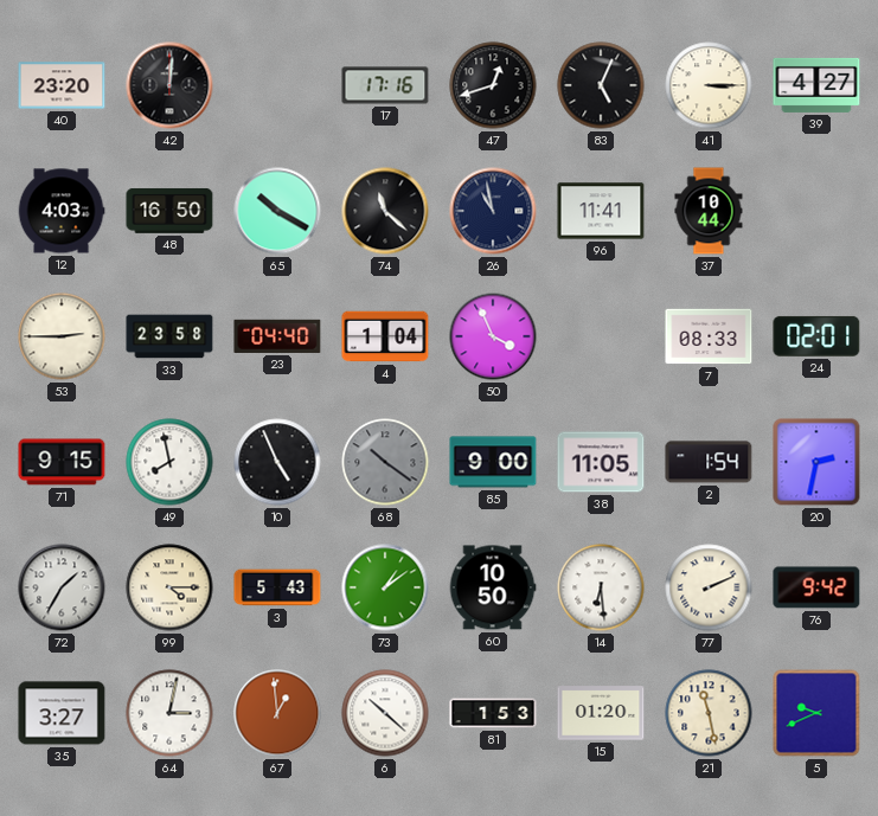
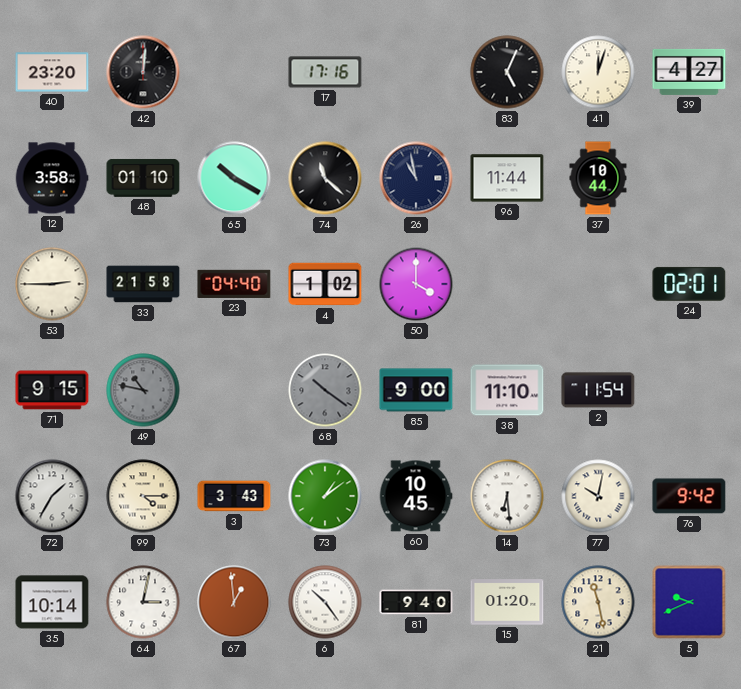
47: 12:42 -> none
41: 3:15 -> 12:03
12: 4:03 -> 3:58
48: 16:50 -> 01:10
96: 11:41 -> 11:44
33: 23:58 -> 21:58
4: 1:04 -> 1:02
50: 3:56 -> 4:00
7: 08:33 -> none
49: 7:58 -> 10:47
49 dial: white -> grey
10: 4:56 -> none
38: 11:05 -> 11:10
2: 1:54 -> 11:54
20: 2:32 -> none
3: 5:43 -> 3:43
60: 10:50 -> 10:45
77: 2:11 -> 10:02
35: 3:27 -> 10:14
6: 10:22 -> 10:24
81: 1:53 -> 9:40
